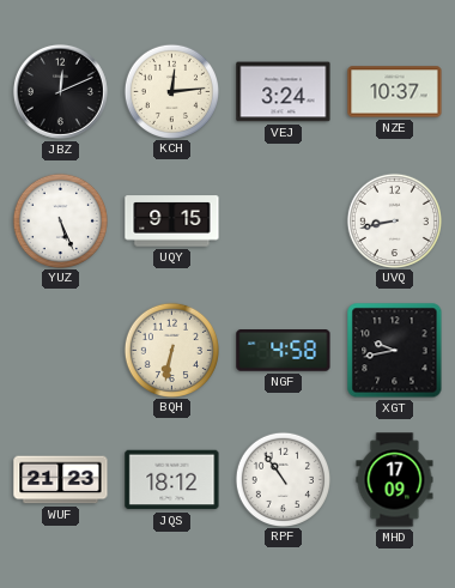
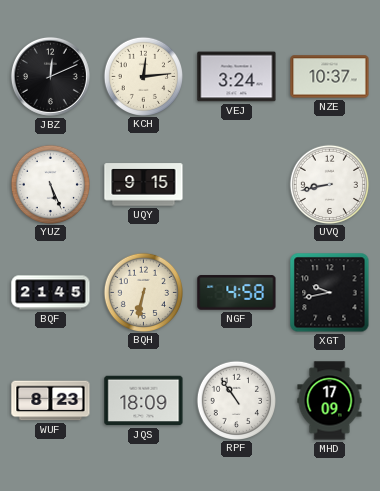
BQF: none -> 21:45
WUF: 21:23 -> 8:23
JQS: 18:12 -> 18:09
